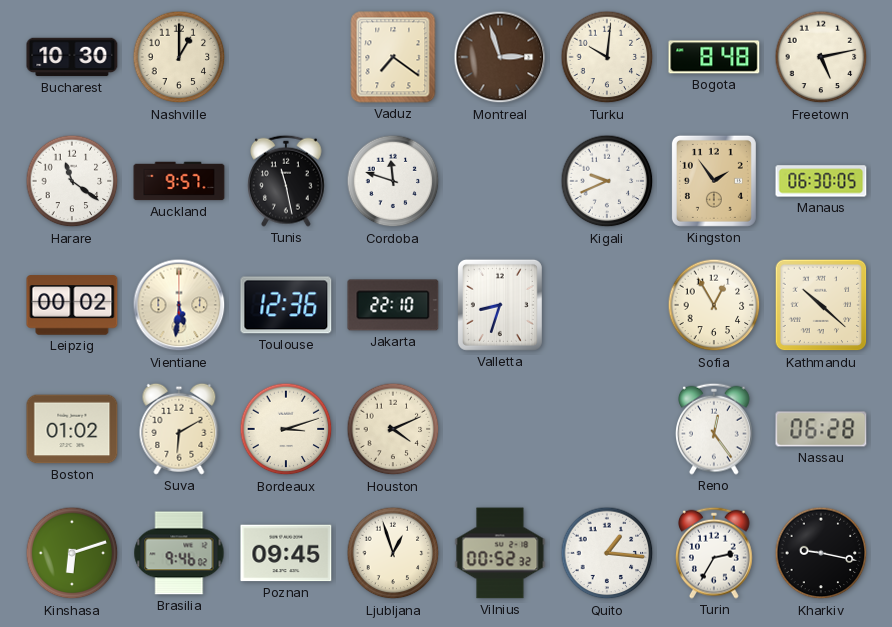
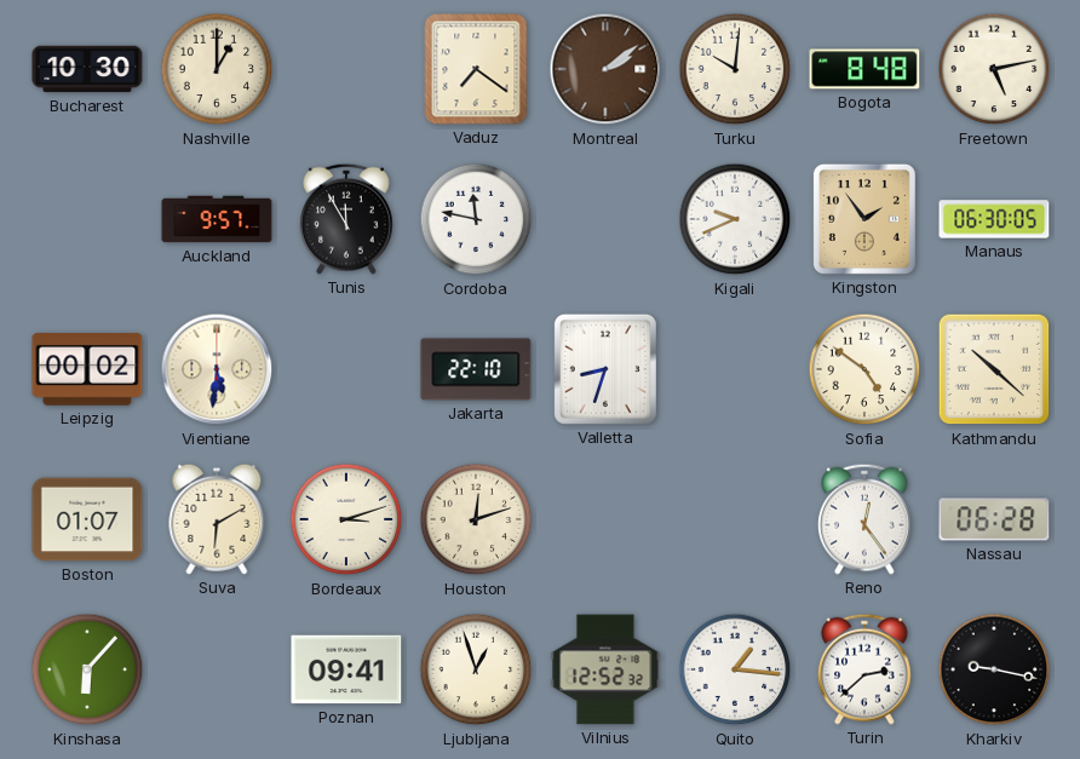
Montreal: 2:57 -> 2:09
Harare: 11:21 -> none
Tunis: 11:28 -> 11:55
Cordoba: 11:48 -> 11:47
Toulouse: 12:36 -> none
Sofia: 12:55 -> 4:51
Boston: 01:02 -> 01:07
Houston: 4:11 -> 12:12
Kinshasa: 6:12 -> 6:07
Brasilia: 9:46 -> none
Poznan: 09:45 -> 09:41
Vilnius: 00:52 -> 12:52
Turin: 2:35 -> 2:38
